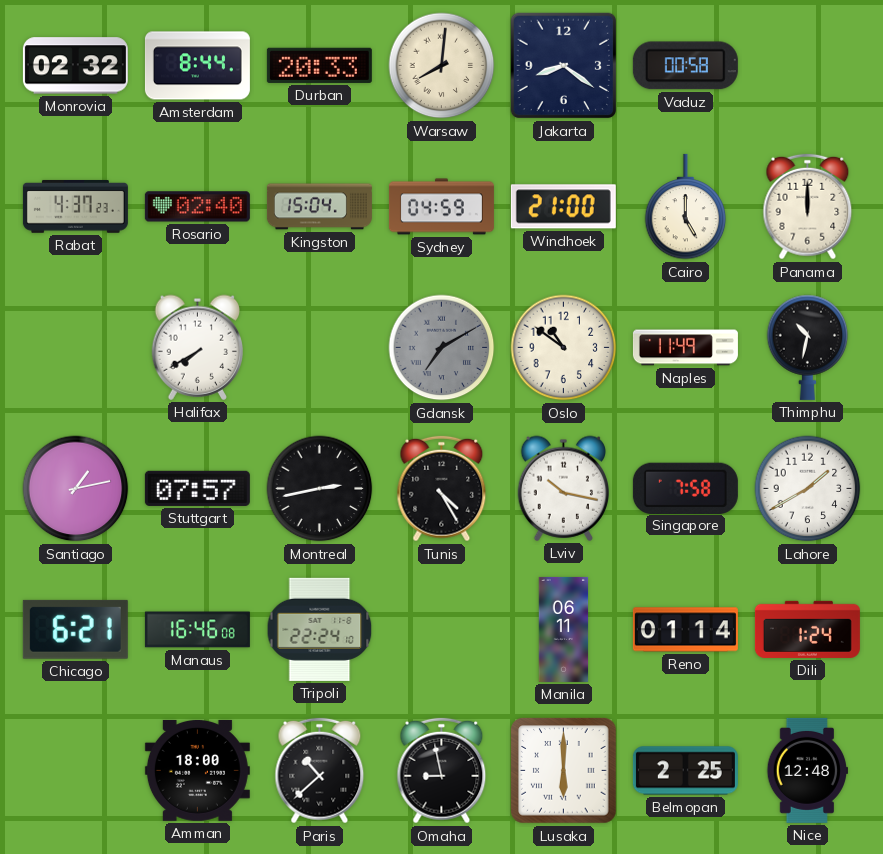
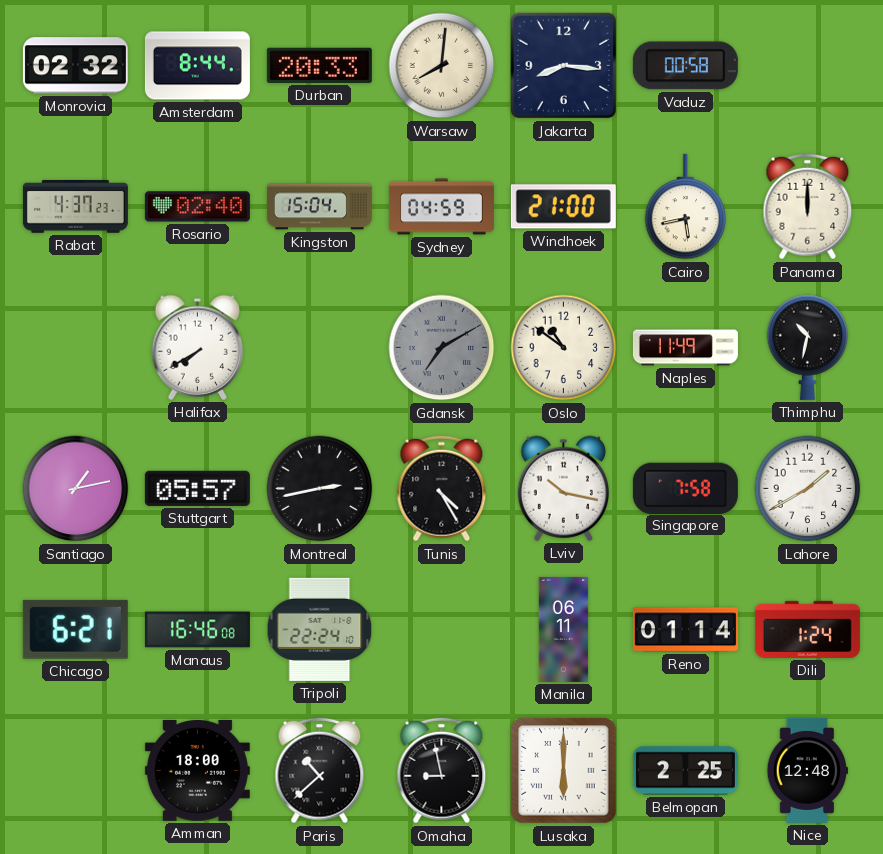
Jakarta: 8:21 -> 8:16
Cairo: 5:00 -> 5:43
Stuttgart: 07:57 -> 05:57
